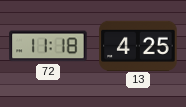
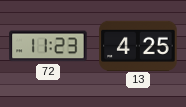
72: 11:18 -> 11:23
